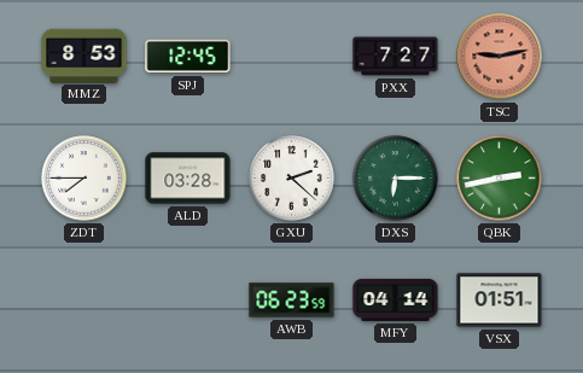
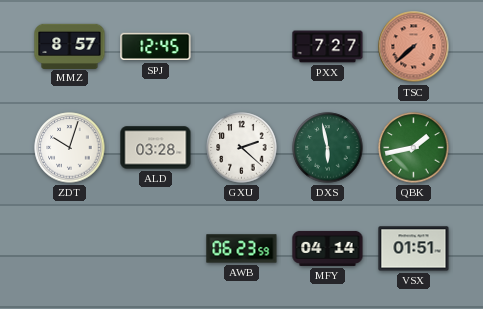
MMZ: 8:53 -> 8:57
TSC: 9:13 -> 7:38
ZDT: 7:45 -> 10:03
DXS: 6:15 -> 5:58
QBK: 2:43 -> 1:43
